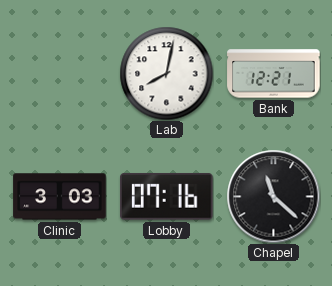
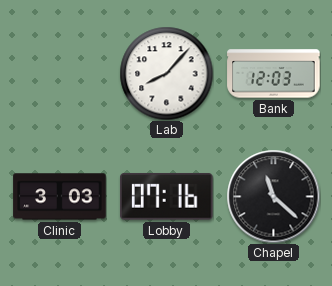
Lab: 8:02 -> 8:07
Bank: 12:21 -> 12:03
